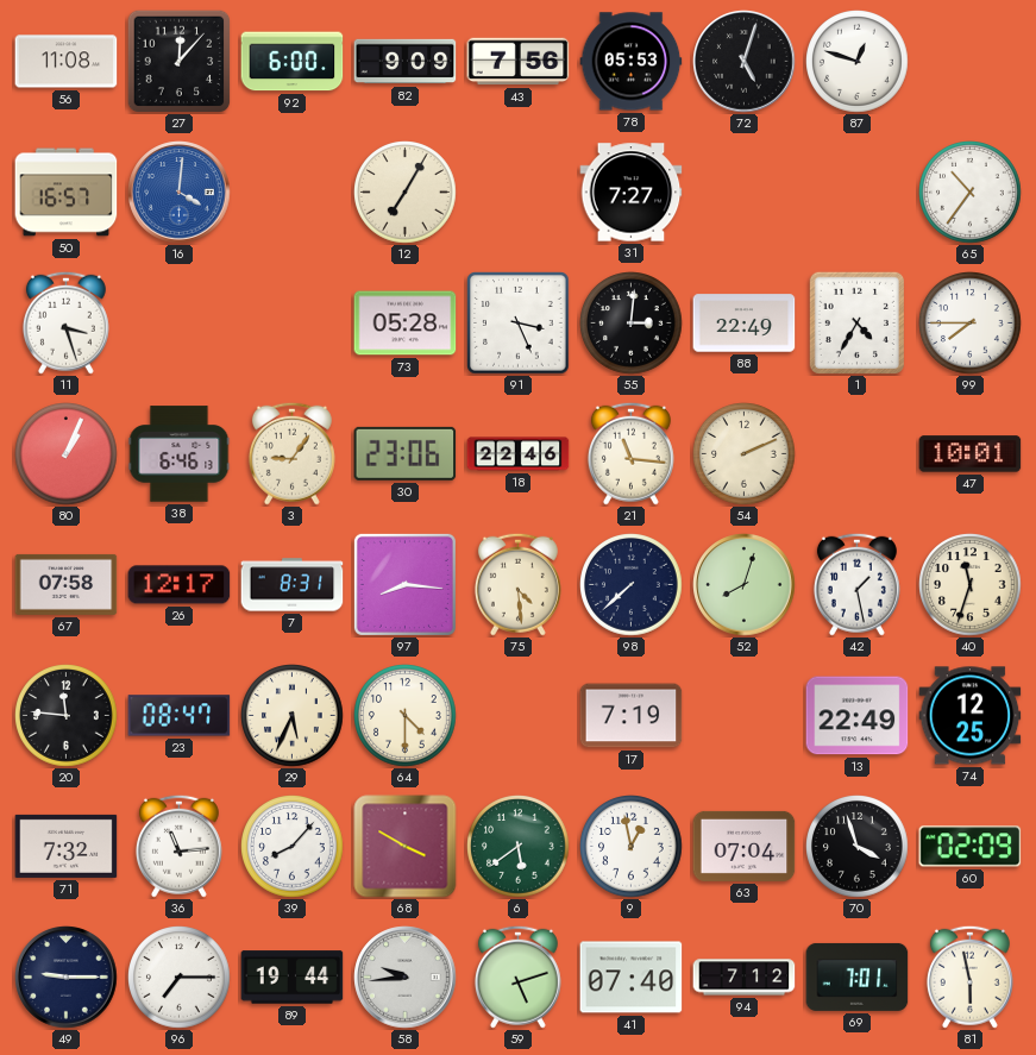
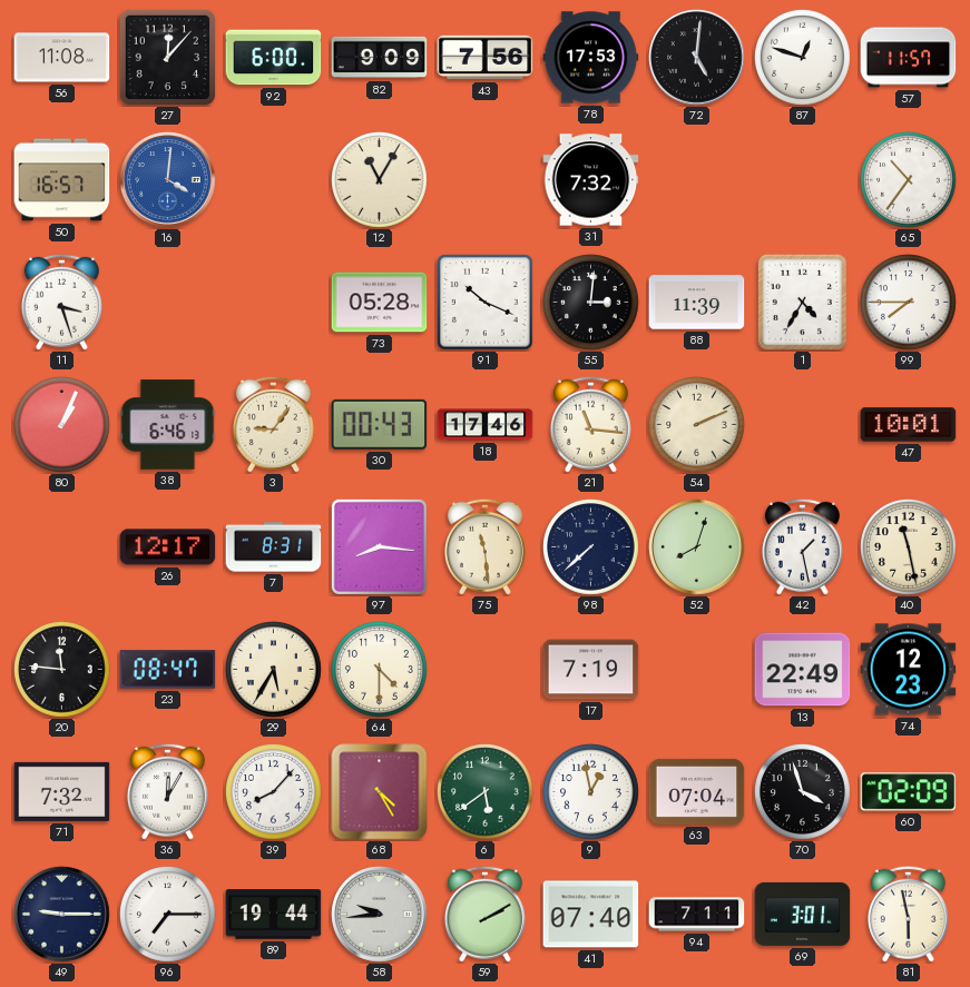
78: 05:53 -> 17:53
72: 5:03 -> 5:01
57: none -> 11:57
12: 7:05 -> 11:05
31: 7:27 -> 7:32
91: 3:26 -> 10:19
88: 22:49 -> 11:39
30: 23:06 -> 00:43
18: 22:46 -> 17:46
67: 07:58 -> none
75: 4:29 -> 11:29
40: 11:33 -> 11:28
29: 5:34 -> 5:35
74: 12:25 -> 12:23
36: 11:14 -> 12:05
68: 3:50 -> 4:25
59: 5:12 -> 2:10
94: 7:12 -> 7:11
69: 7:01 -> 3:01
